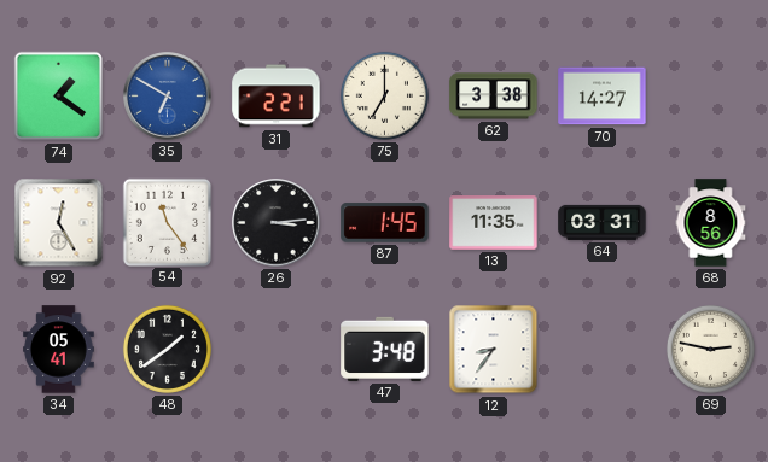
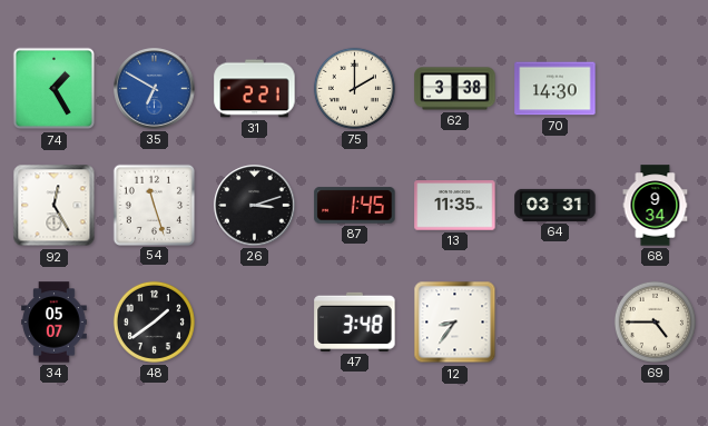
74: 1:21 -> 1:25
75: 7:00 -> 2:00
70: 14:27 -> 14:30
54: 11:24 -> 11:27
26: 3:14 -> 3:12
68: 8:56 -> 9:34
34: 05:41 -> 05:07
69: 2:47 -> 4:45
